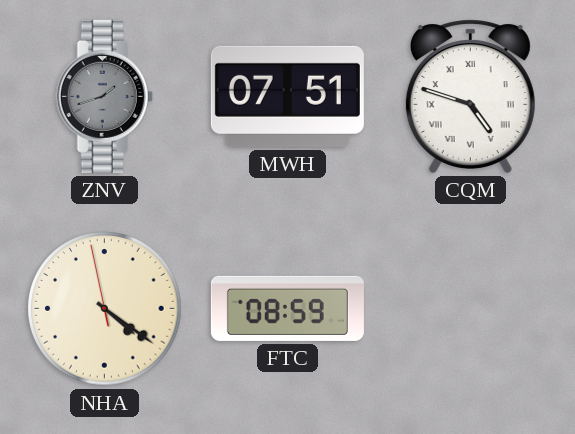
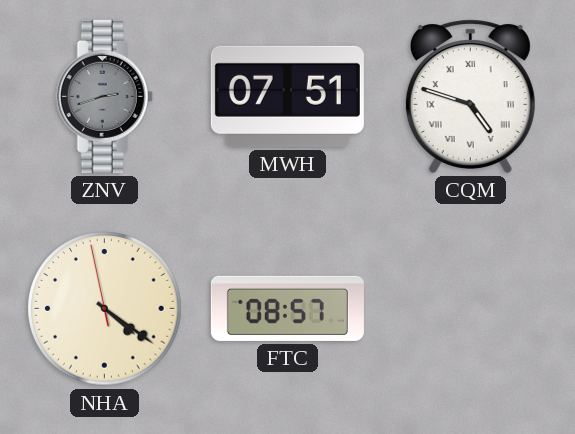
ZNV: 1:42 -> 2:42
FTC: 08:59 -> 08:57
